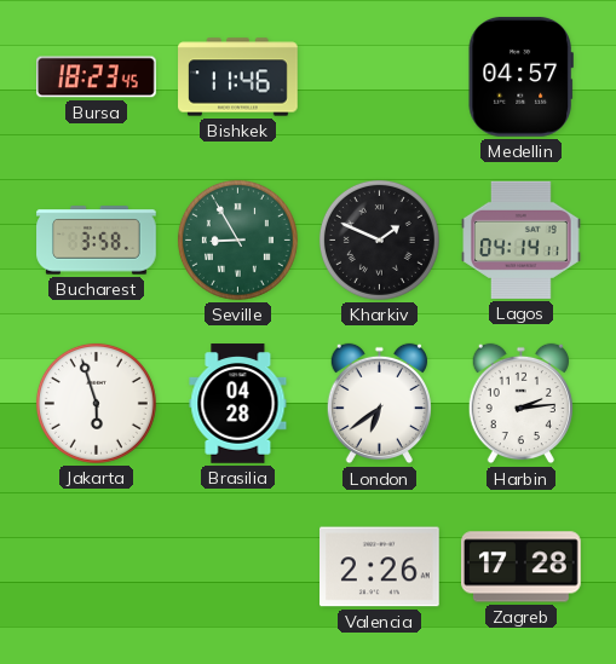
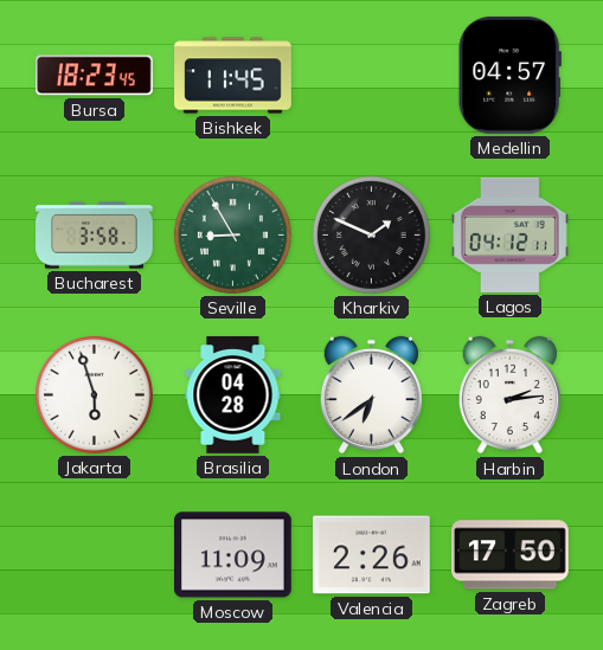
Bishkek: 11:46 -> 11:45
Lagos: 04:14 -> 04:12
Moscow: none -> 11:09
Zagreb: 17:28 -> 17:50
